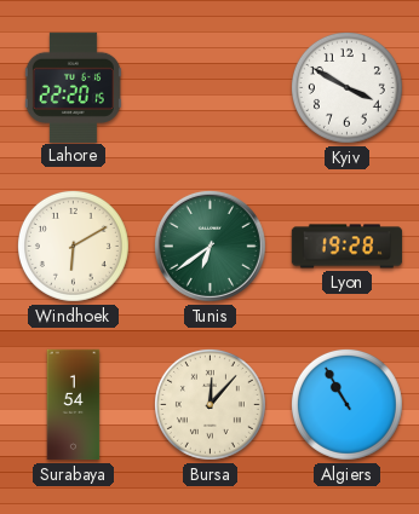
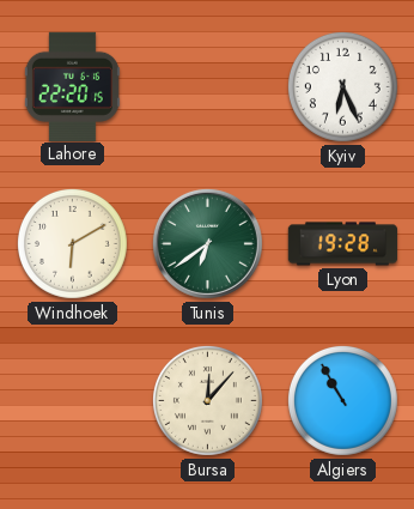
Kyiv: 3:50 -> 6:26
Surabaya: 1:54 -> none
